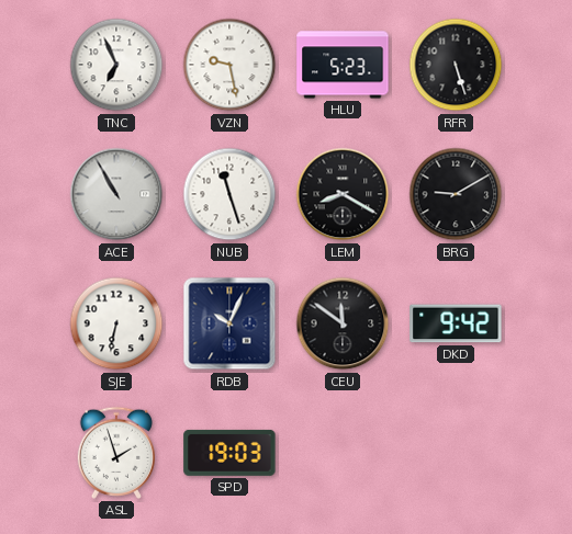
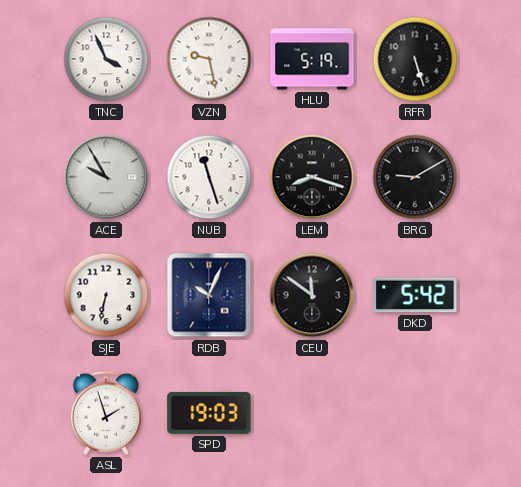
TNC: 6:56 -> 3:56
HLU: 5:23 -> 5:19
ACE: 10:55 -> 9:55
LEM: 8:20 -> 8:18
DKD: 9:42 -> 5:42
